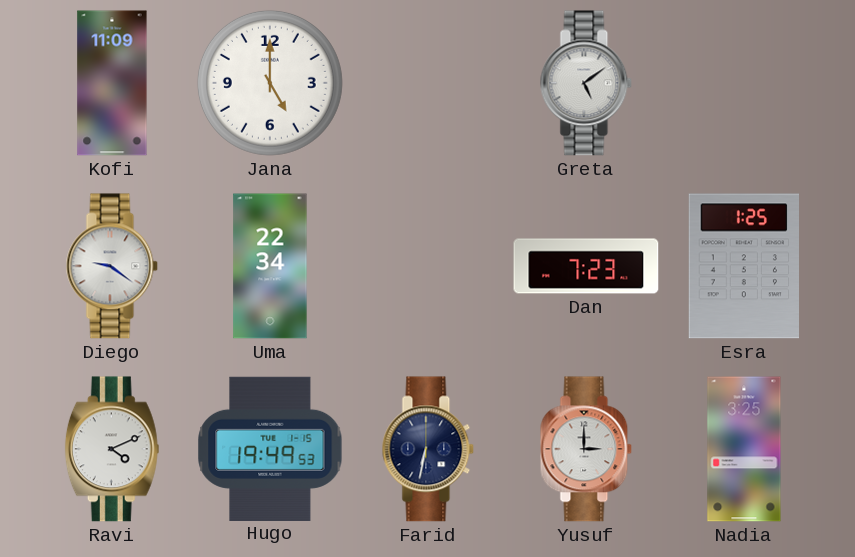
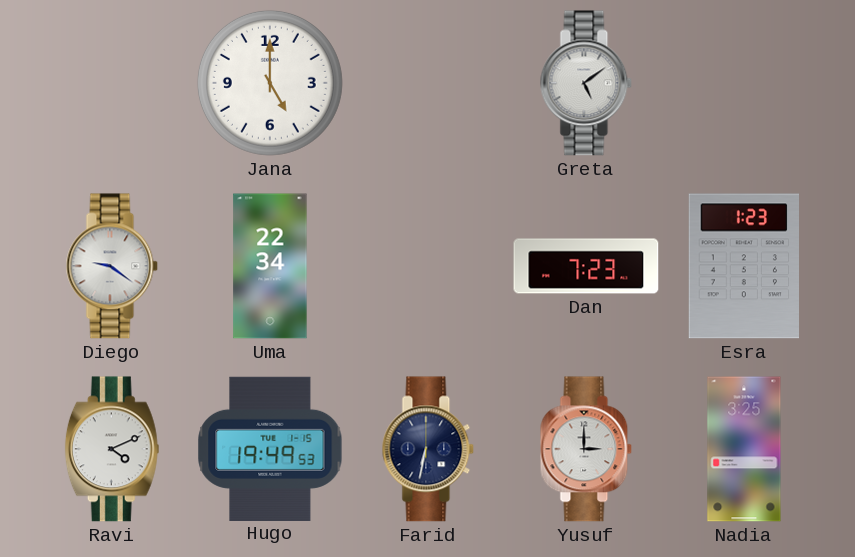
Kofi: 11:09 -> none
Esra: 1:25 -> 1:23
